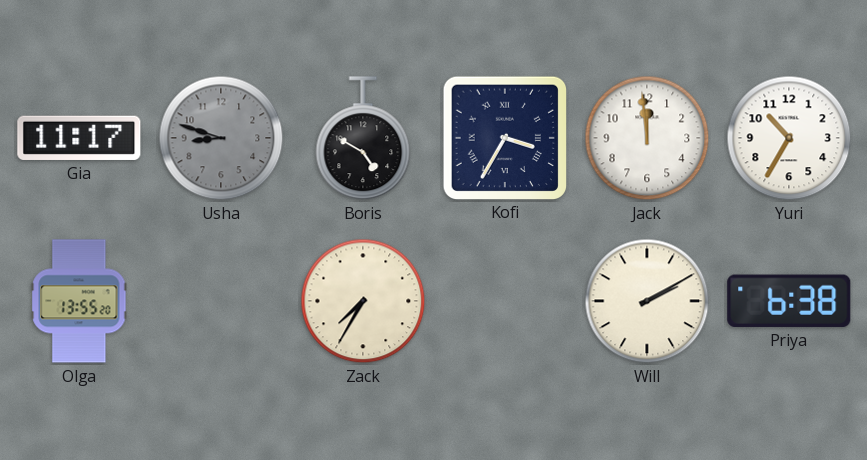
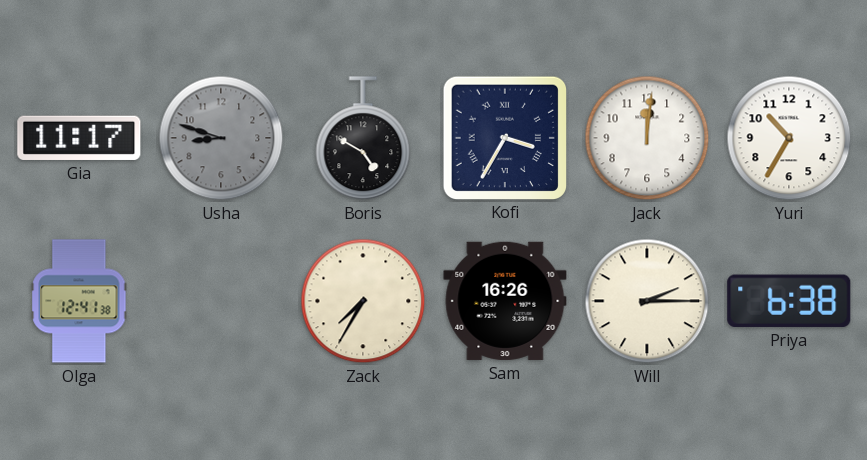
Jack: 11:59 -> 12:01
Olga: 13:55 -> 12:41
Sam: none -> 16:26
Will: 2:10 -> 2:15
